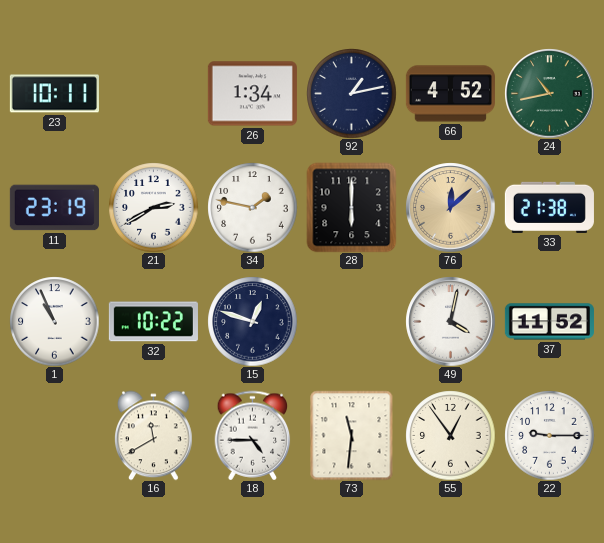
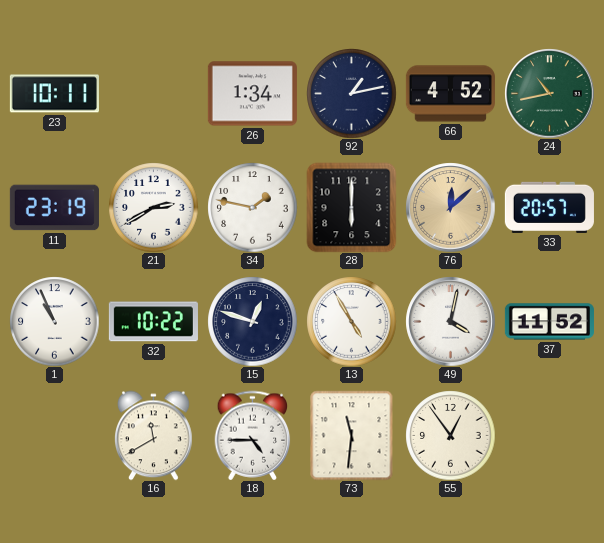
33: 21:38 -> 20:57
13: none -> 4:55
22: 9:15 -> none
